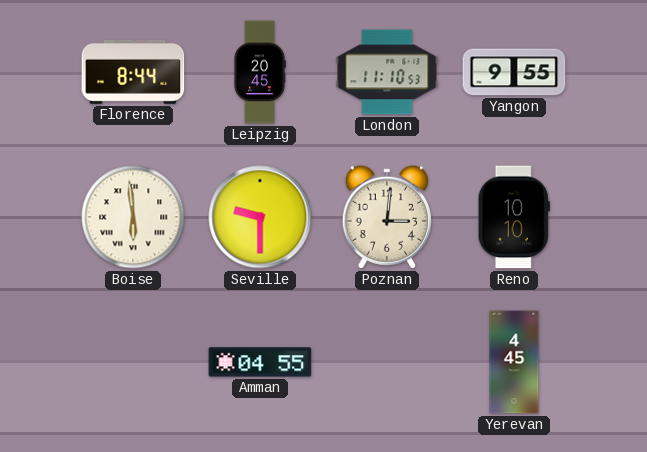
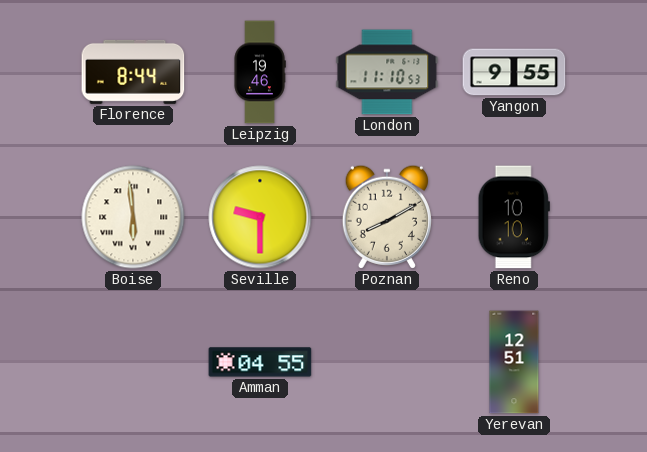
Leipzig: 20:45 -> 19:46
Poznan: 3:01 -> 8:10
Yerevan: 4:45 -> 12:51
